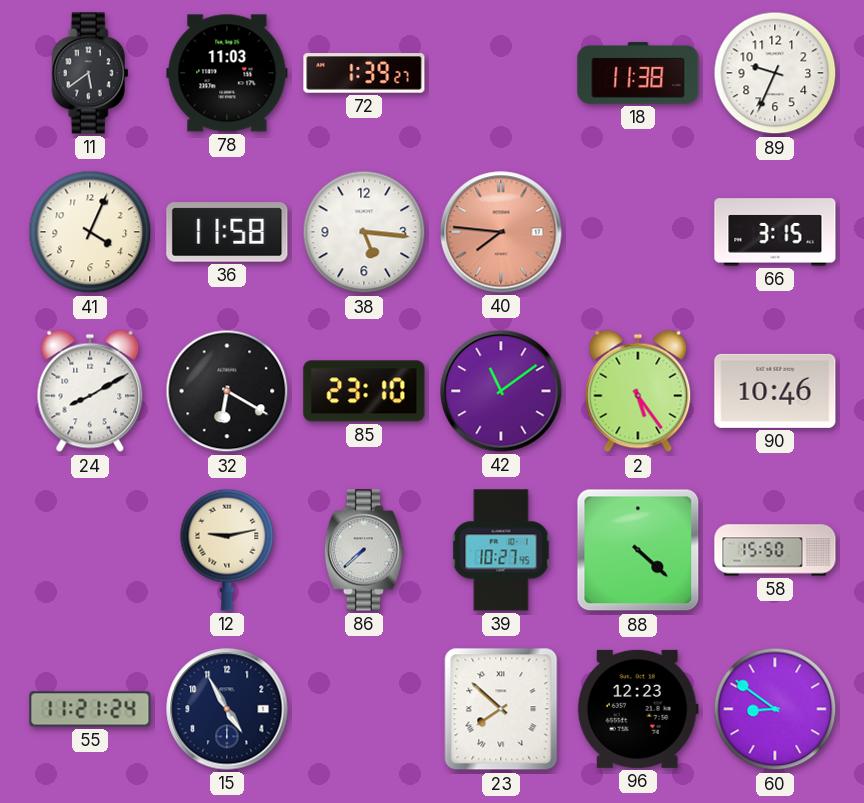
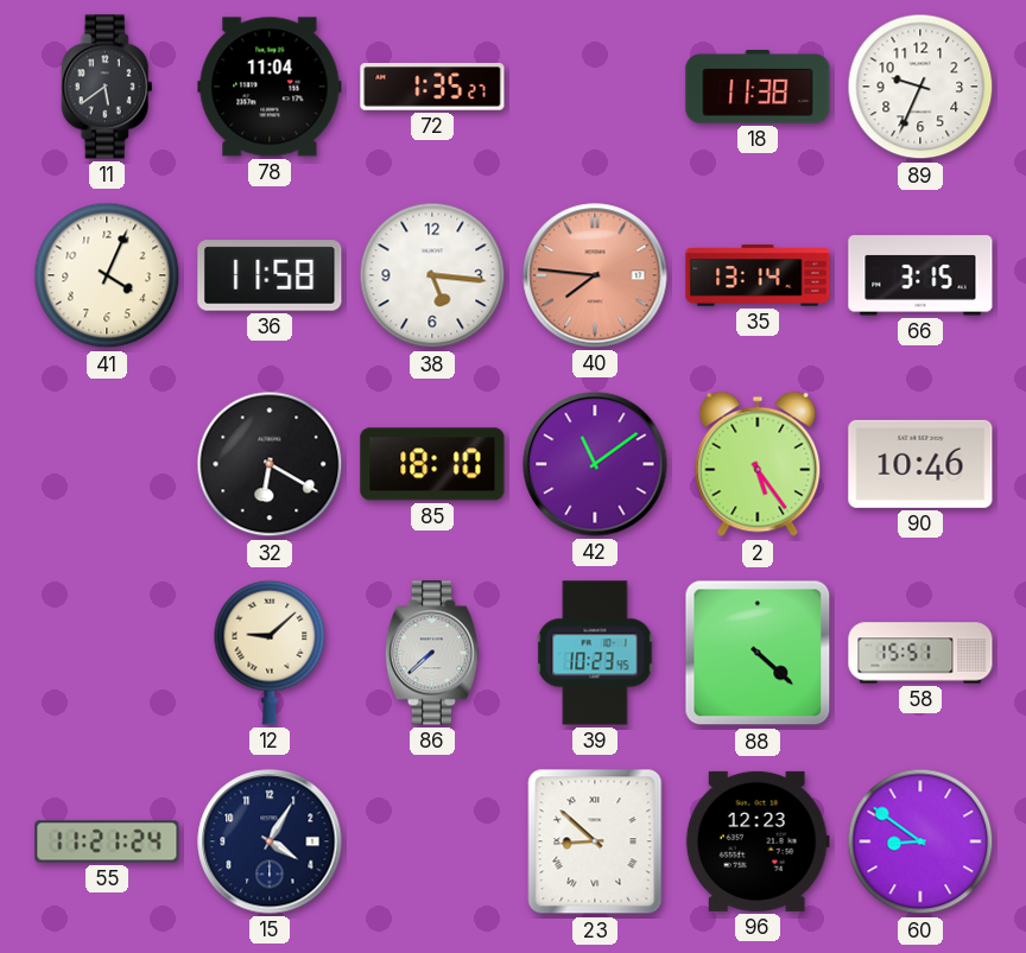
78: 11:03 -> 11:04
72: 1:39 -> 1:35
35: none -> 13:14
24: 8:10 -> none
85: 23:10 -> 18:10
12: 9:13 -> 9:08
39: 10:27 -> 10:23
58: 15:50 -> 15:51
15: 4:55 -> 4:05
23: 7:52 -> 8:52
